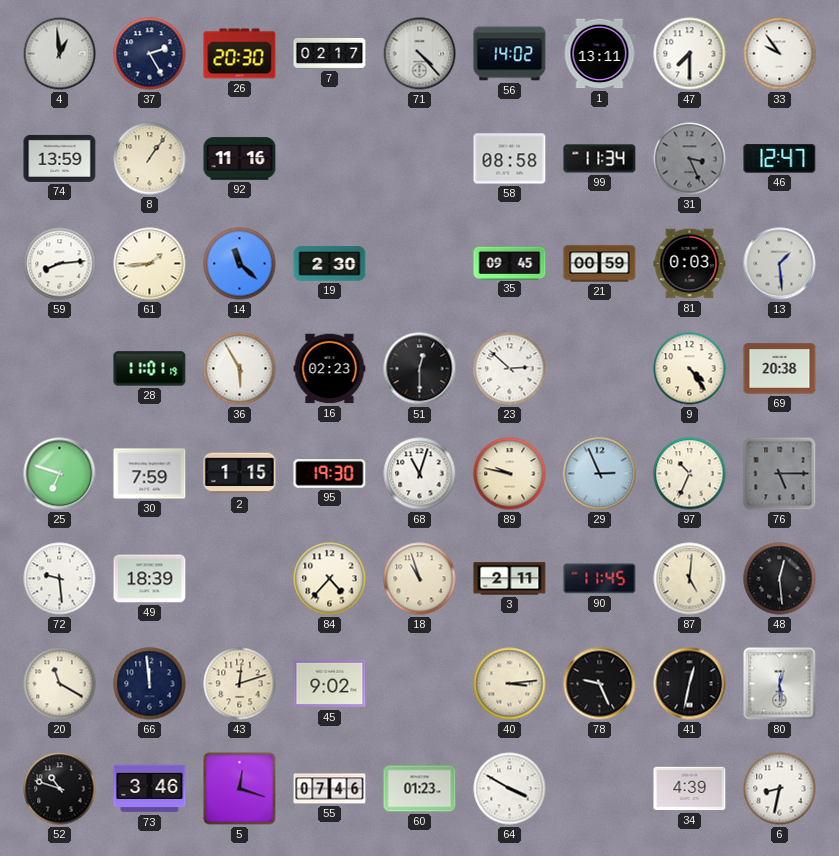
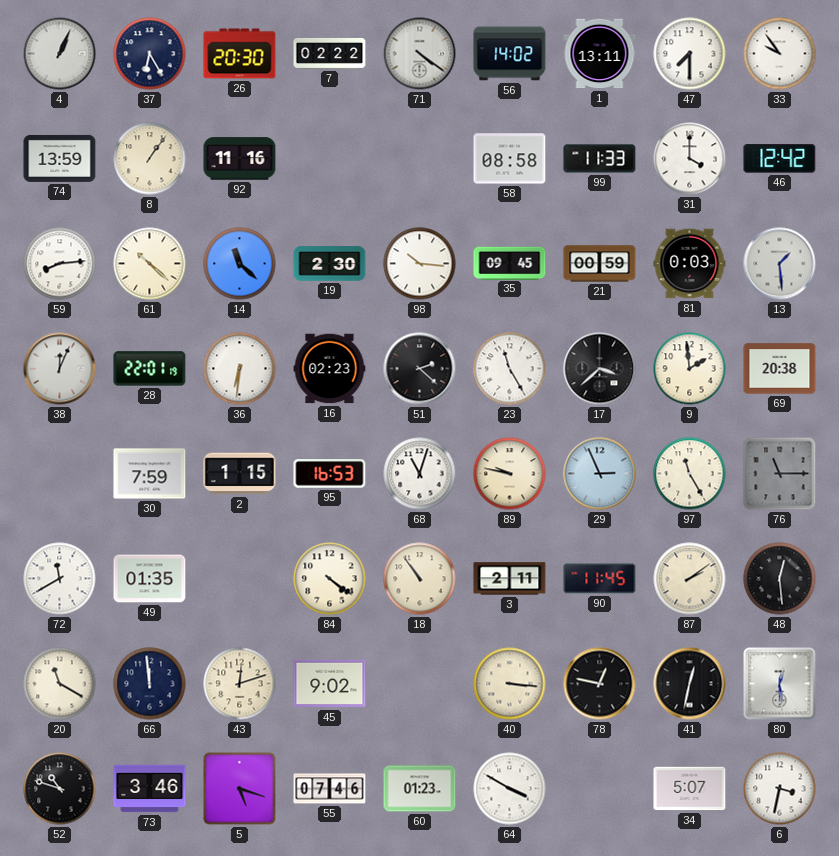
4: 12:59 -> 1:04
37: 2:25 -> 6:25
7: 02:17 -> 02:22
71: 4:23 -> 4:21
99: 11:34 -> 11:33
31: 3:26 -> 4:00
31 dial: grey -> white
46: 12:47 -> 12:42
61: 1:44 -> 10:22
98: none -> 10:16
38: none -> 12:04
28: 11:01 -> 22:01
36: 5:55 -> 6:31
51: 12:30 -> 2:22
23: 2:52 -> 11:25
17: none -> 3:38
9: 4:24 -> 1:59
25: 6:48 -> none
95: 19:30 -> 16:53
97: 10:34 -> 11:25
76: 5:15 -> 11:15
72: 9:29 -> 11:40
49: 18:39 -> 01:35
84: 4:37 -> 4:21
18: 10:57 -> 10:54
87: 5:01 -> 2:09
40: 3:14 -> 3:16
78: 9:26 -> 12:47
5: 12:18 -> 5:18
34: 4:39 -> 5:07
6: 8:32 -> 3:32
